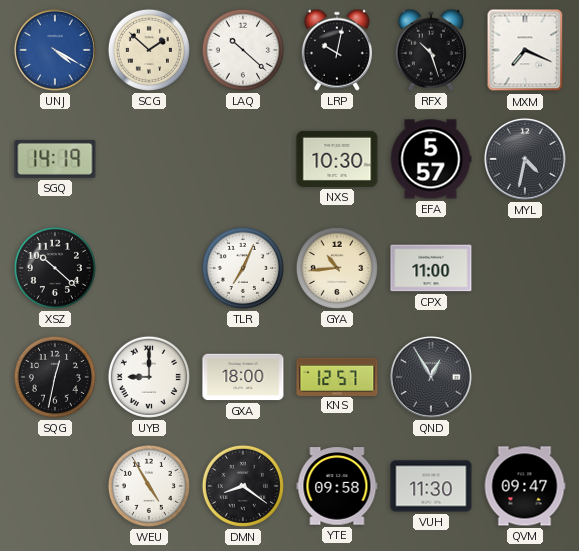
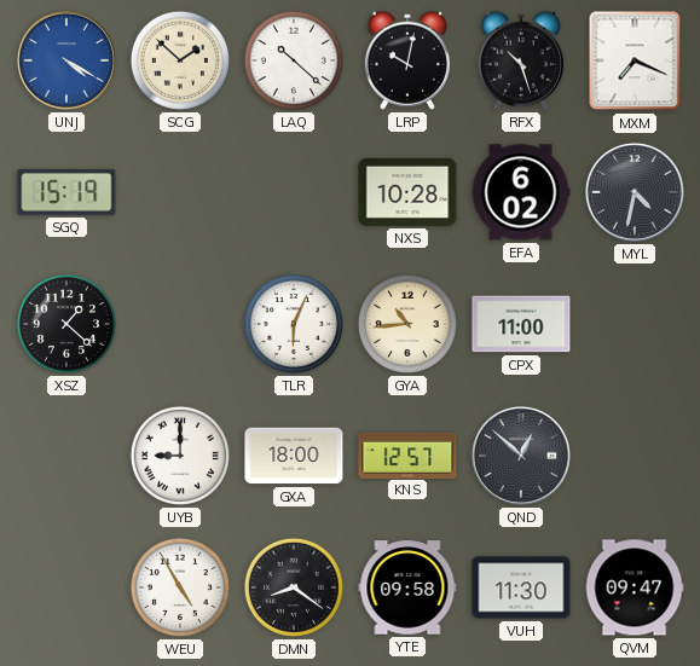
SGQ: 14:19 -> 15:19
NXS: 10:30 -> 10:28
EFA: 5:57 -> 6:02
XSZ: 10:22 -> 1:22
TLR: 7:04 -> 6:04
SQG: 12:32 -> none
QND: 12:55 -> 12:52
